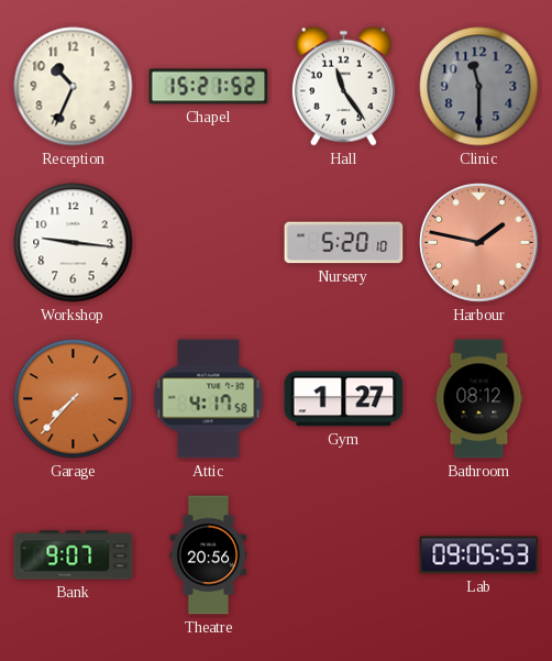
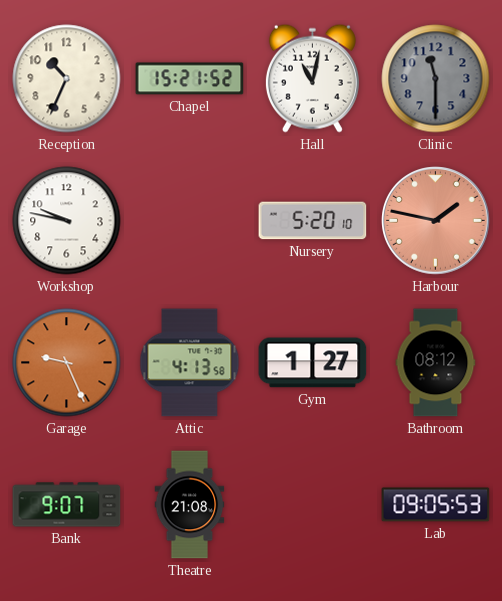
Hall: 11:24 -> 11:02
Workshop: 9:16 -> 9:47
Garage: 7:37 -> 9:26
Attic: 4:17 -> 4:13
Theatre: 20:56 -> 21:08
